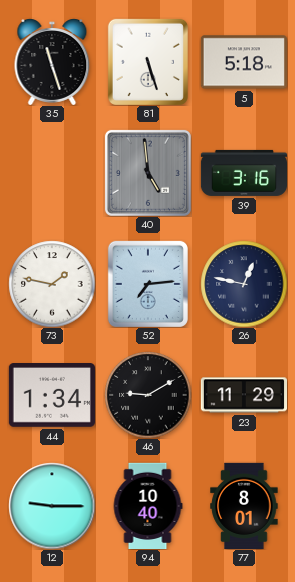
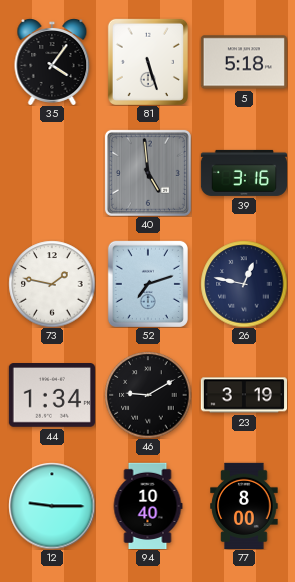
35: 11:27 -> 4:06
52: 7:14 -> 7:12
23: 11:29 -> 3:19
77: 8:01 -> 8:00
